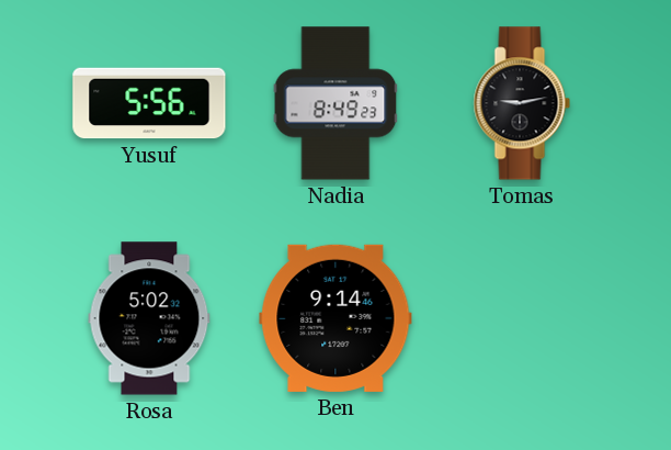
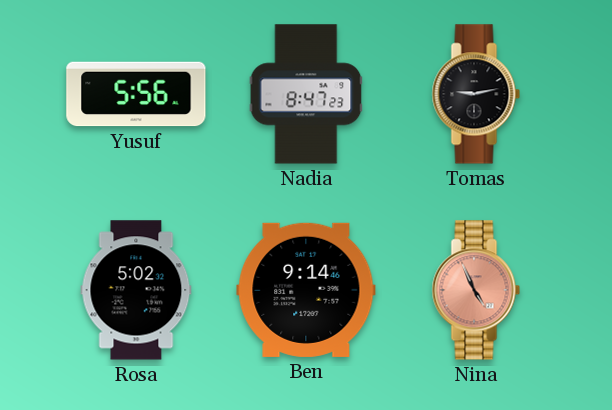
Nadia: 8:49 -> 8:47
Nina: none -> 4:56
